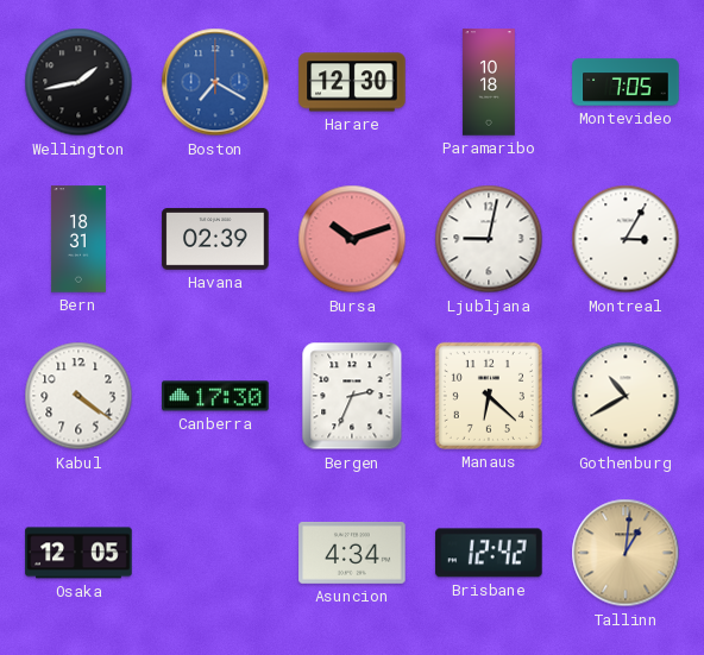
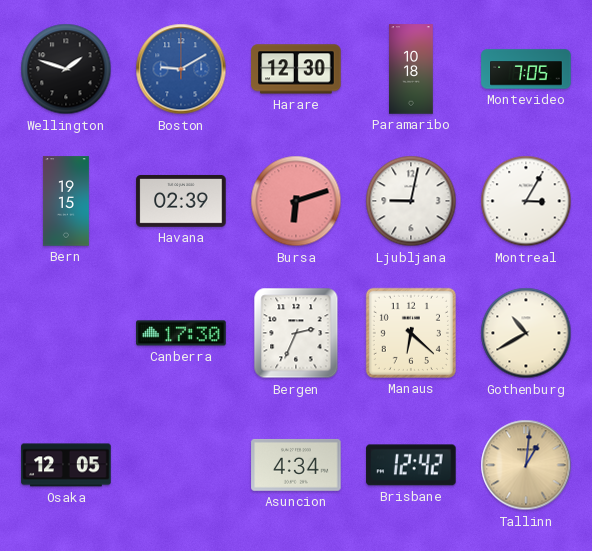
Wellington: 1:43 -> 1:48
Boston: 7:20 -> 9:10
Bern: 18:31 -> 19:15
Bursa: 10:12 -> 6:12
Kabul: 4:21 -> none
